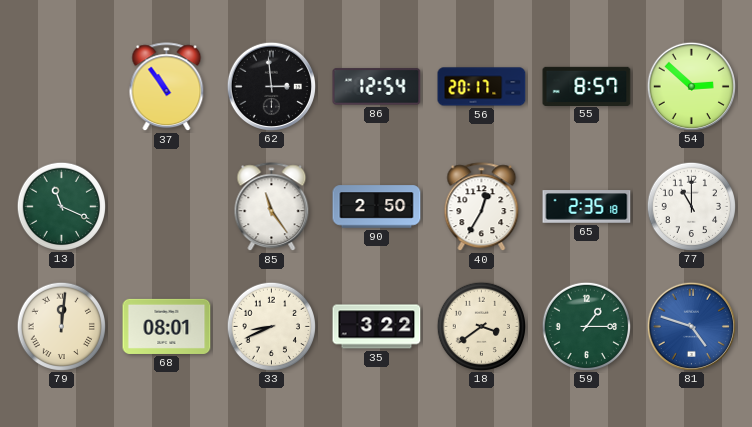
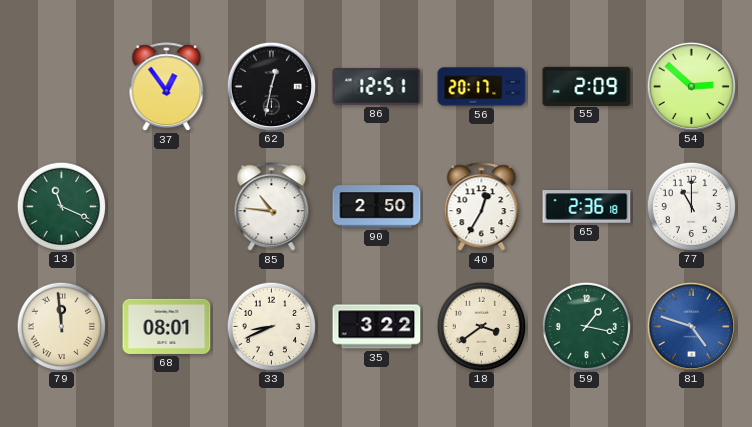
37: 10:54 -> 12:54
62: 2:59 -> 12:32
86: 12:54 -> 12:51
55: 8:57 -> 2:09
85: 11:24 -> 10:46
65: 2:35 -> 2:36
79: 12:01 -> 11:59
59: 1:15 -> 1:17
